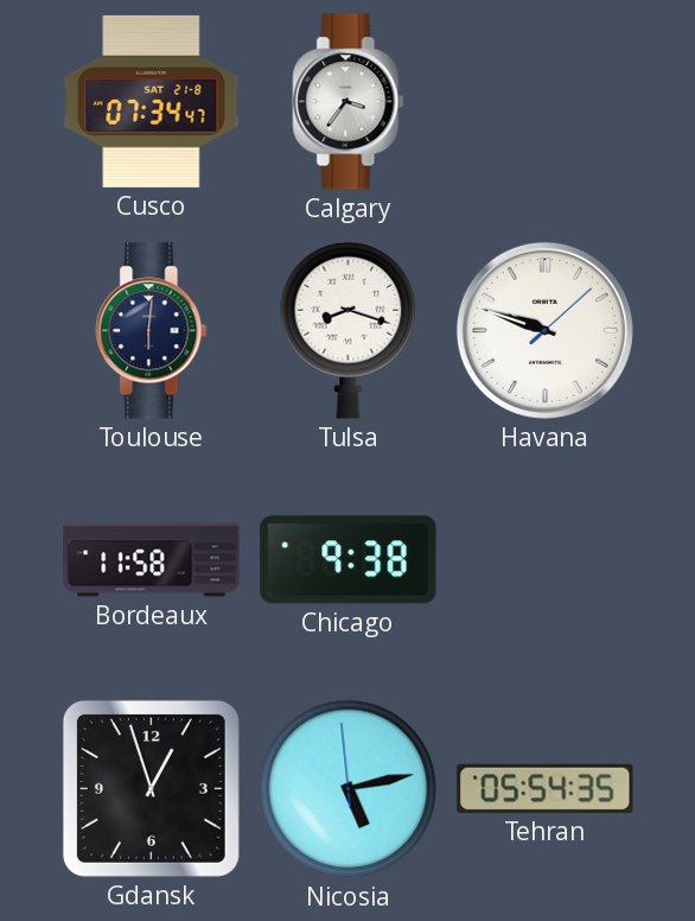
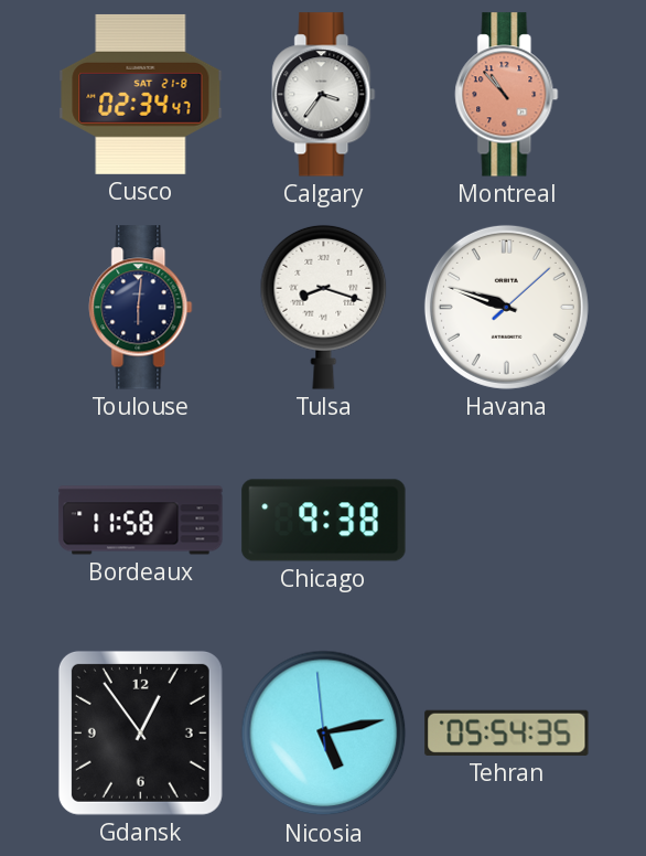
Cusco: 07:34 -> 02:34
Montreal: none -> 10:53
Gdansk: 12:57 -> 12:54
